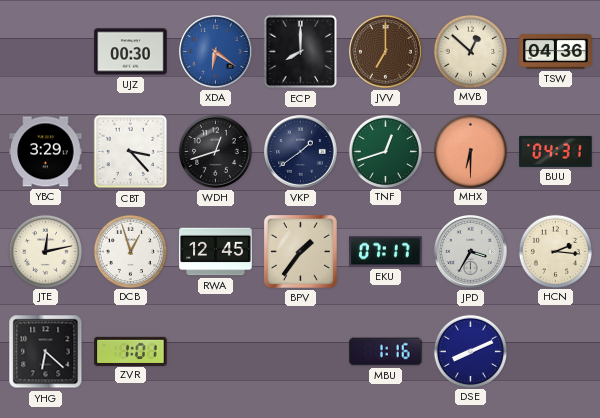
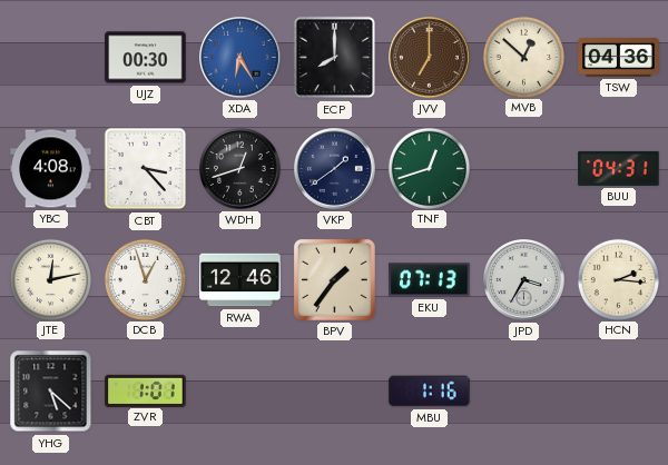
XDA: 6:21 -> 6:25
YBC: 3:29 -> 4:08
MHX: 6:30 -> none
RWA: 12:45 -> 12:46
EKU: 07:17 -> 07:13
YHG: 6:22 -> 5:22
DSE: 8:11 -> none
